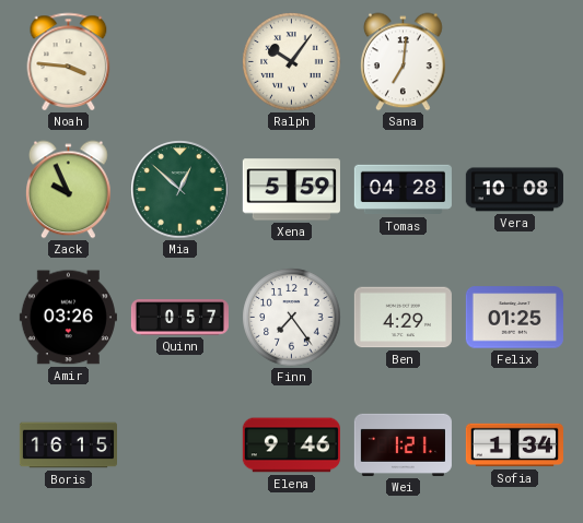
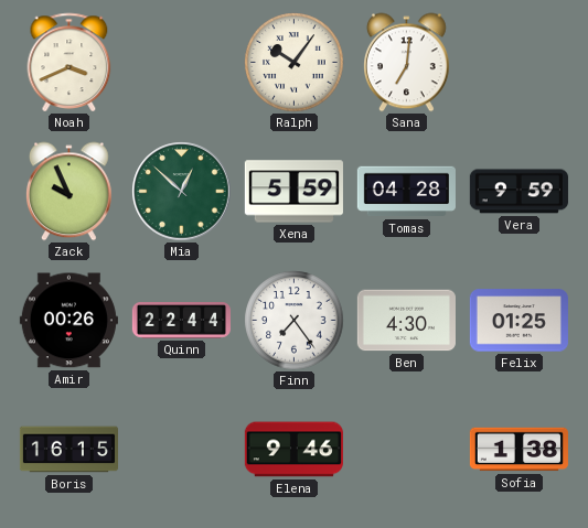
Noah: 3:46 -> 3:41
Vera: 10:08 -> 9:59
Amir: 03:26 -> 00:26
Quinn: 0:57 -> 22:44
Ben: 4:29 -> 4:30
Wei: 1:21 -> none
Sofia: 1:34 -> 1:38
